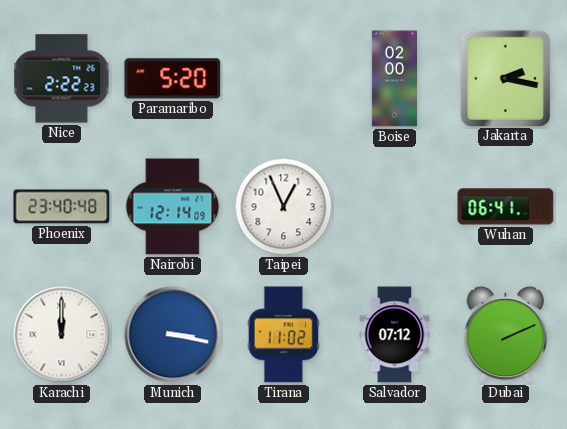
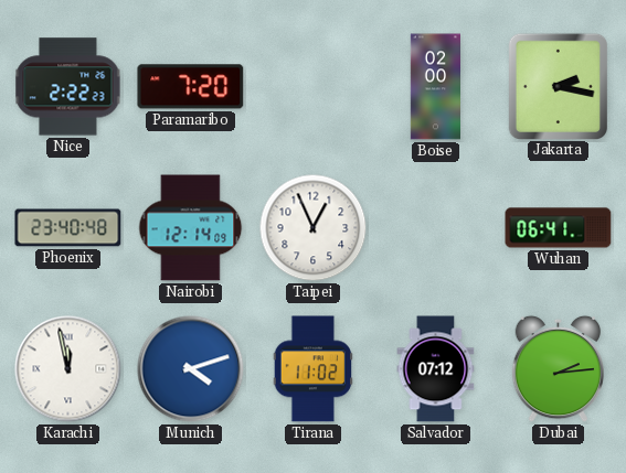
Paramaribo: 5:20 -> 7:20
Karachi: 12:00 -> 11:58
Munich: 3:17 -> 4:12
Dubai: 2:11 -> 2:14
